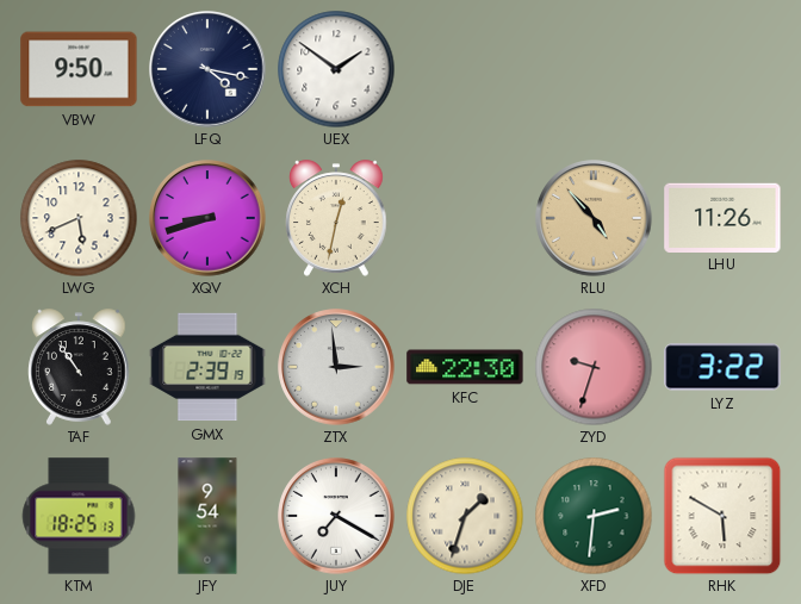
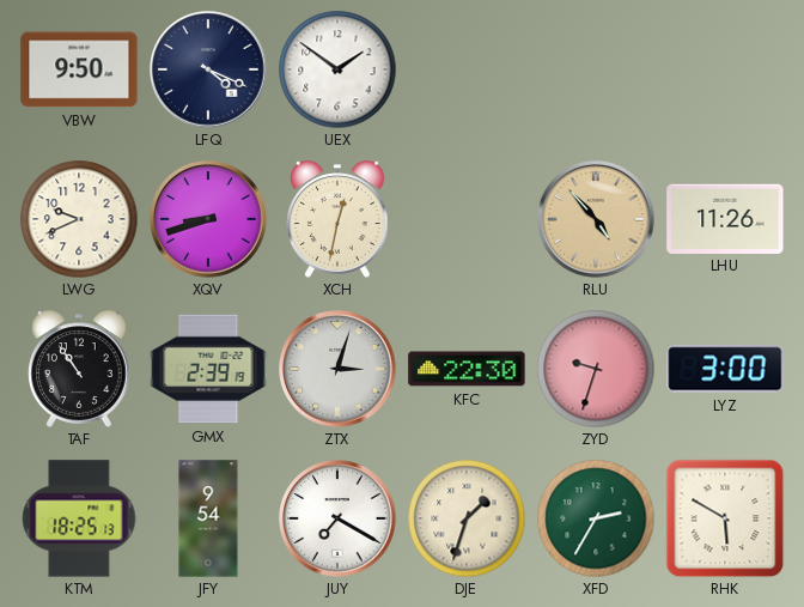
LFQ: 4:17 -> 4:19
LWG: 5:41 -> 9:41
ZTX: 2:59 -> 3:03
LYZ: 3:22 -> 3:00
XFD: 2:31 -> 2:35
